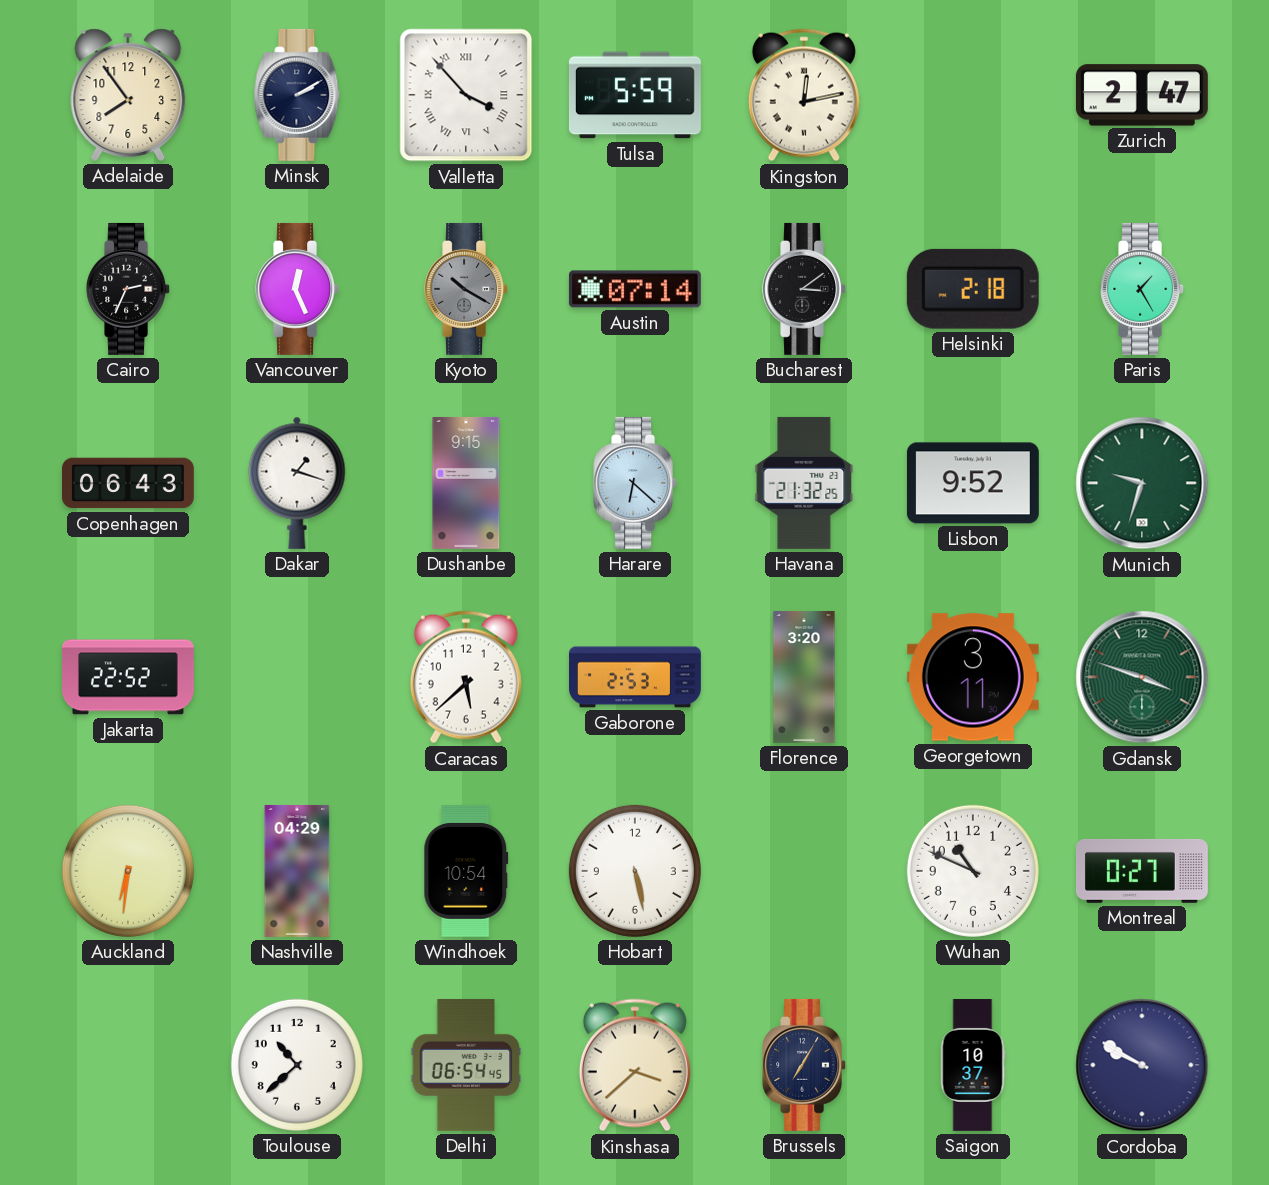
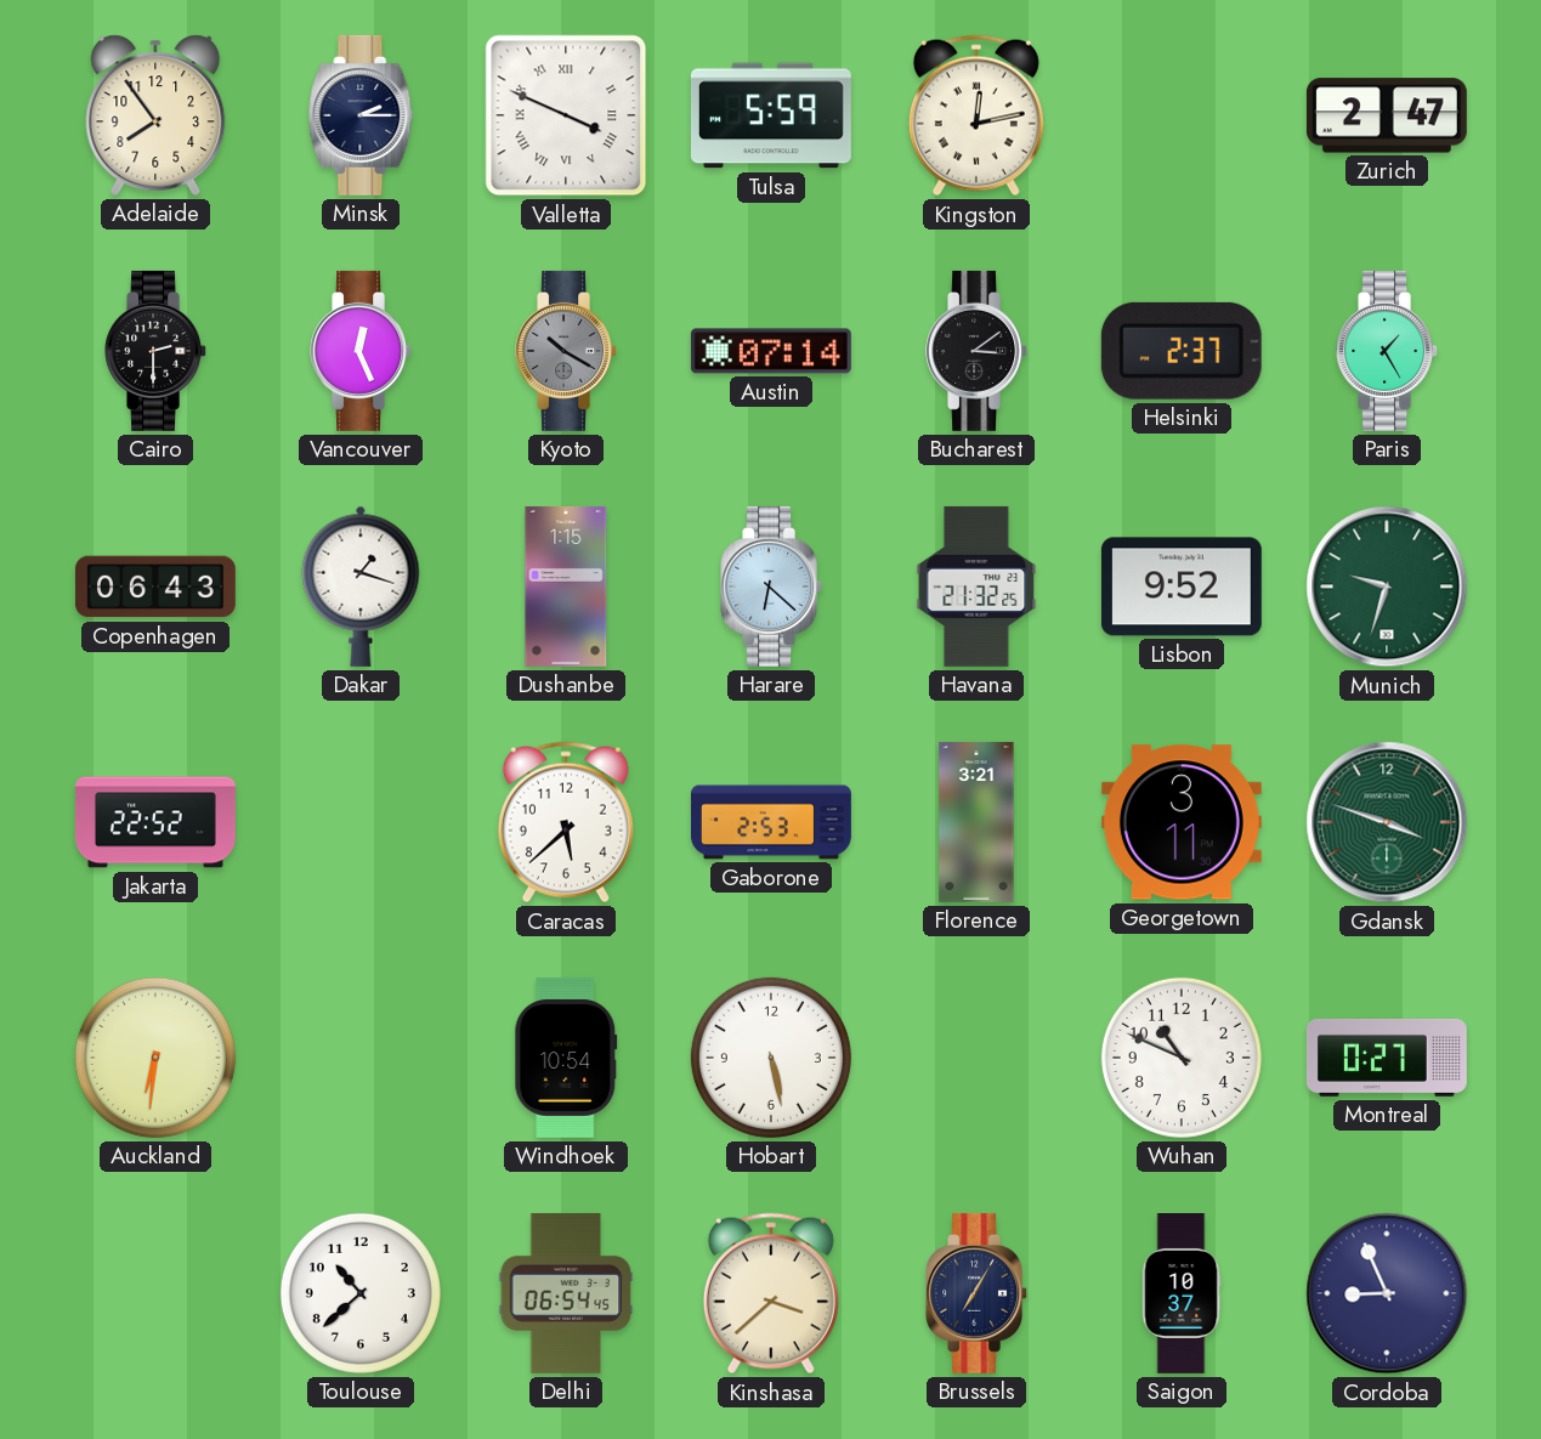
Minsk: 2:10 -> 2:15
Valletta: 3:53 -> 3:49
Cairo: 2:34 -> 2:30
Helsinki: 2:18 -> 2:37
Dushanbe: 9:15 -> 1:15
Florence: 3:20 -> 3:21
Nashville: 04:29 -> none
Cordoba: 9:50 -> 8:56
